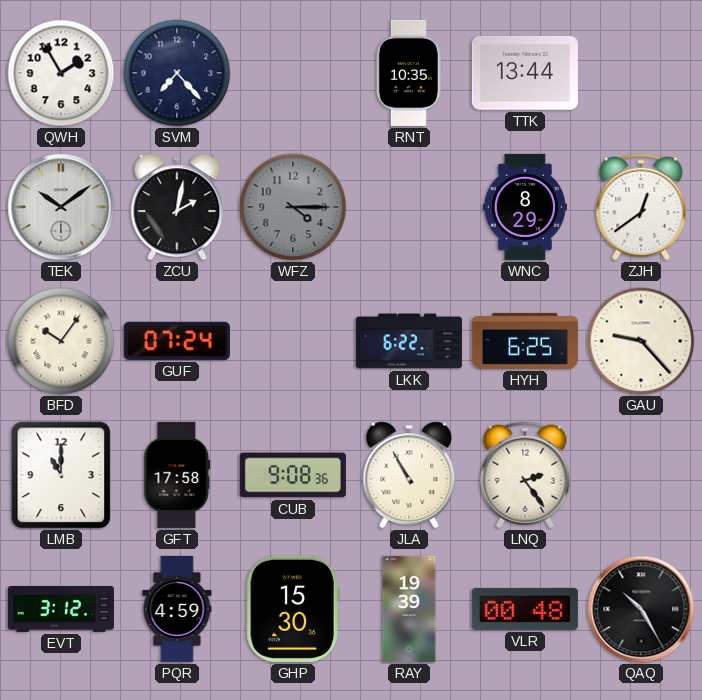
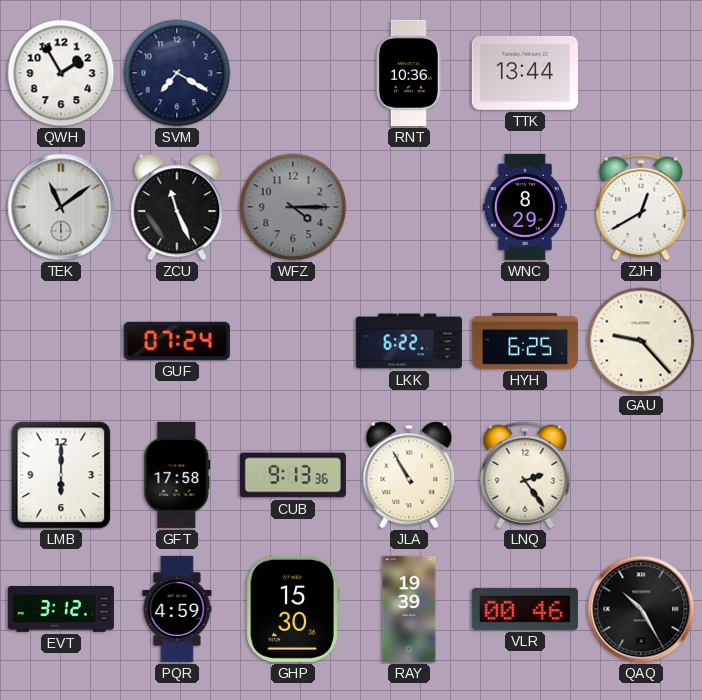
SVM: 7:23 -> 7:20
RNT: 10:35 -> 10:36
TEK: 10:09 -> 11:09
ZCU: 2:02 -> 11:26
ZJH: 12:39 -> 12:40
BFD: 10:06 -> none
LMB: 11:00 -> 6:00
CUB: 9:08 -> 9:13
VLR: 00:48 -> 00:46
